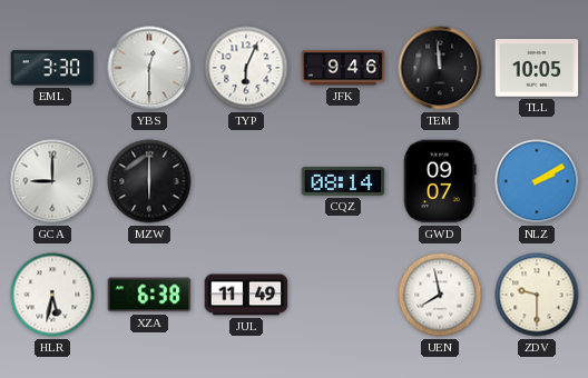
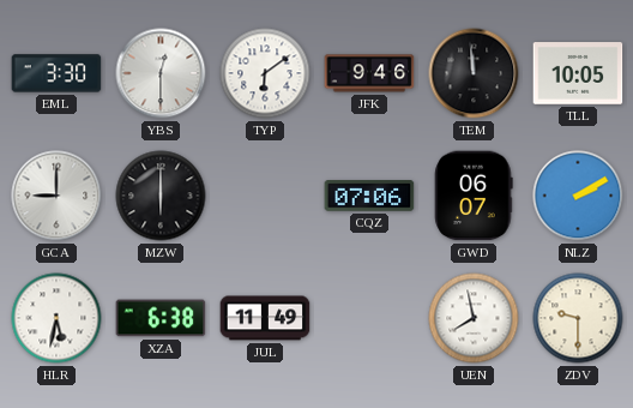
TYP: 6:04 -> 6:09
CQZ: 08:14 -> 07:06
GWD: 09:07 -> 06:07
